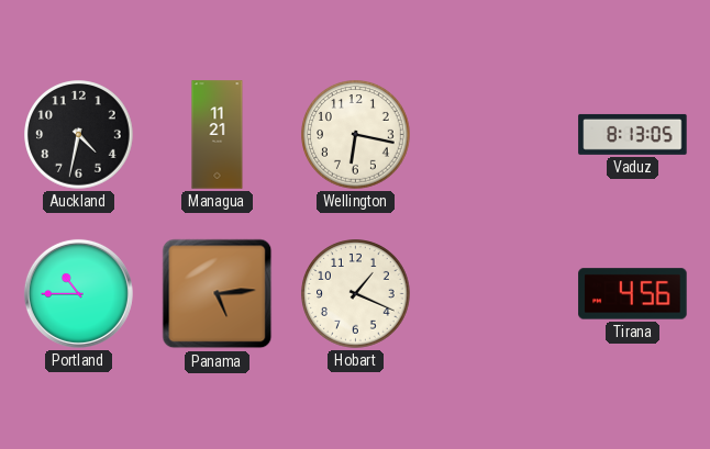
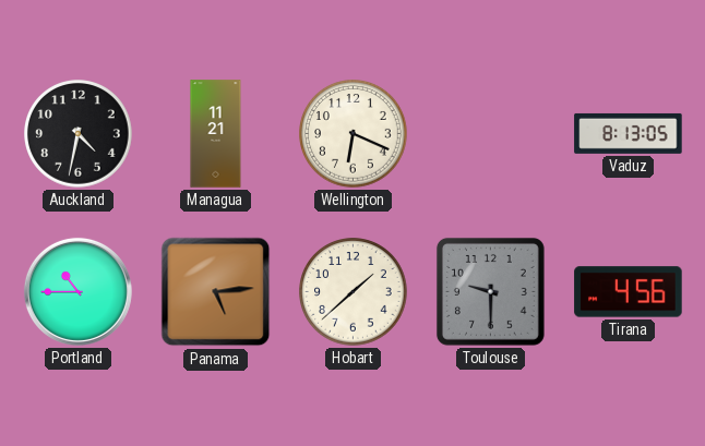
Wellington: 6:17 -> 6:19
Hobart: 1:19 -> 1:38
Toulouse: none -> 9:30
